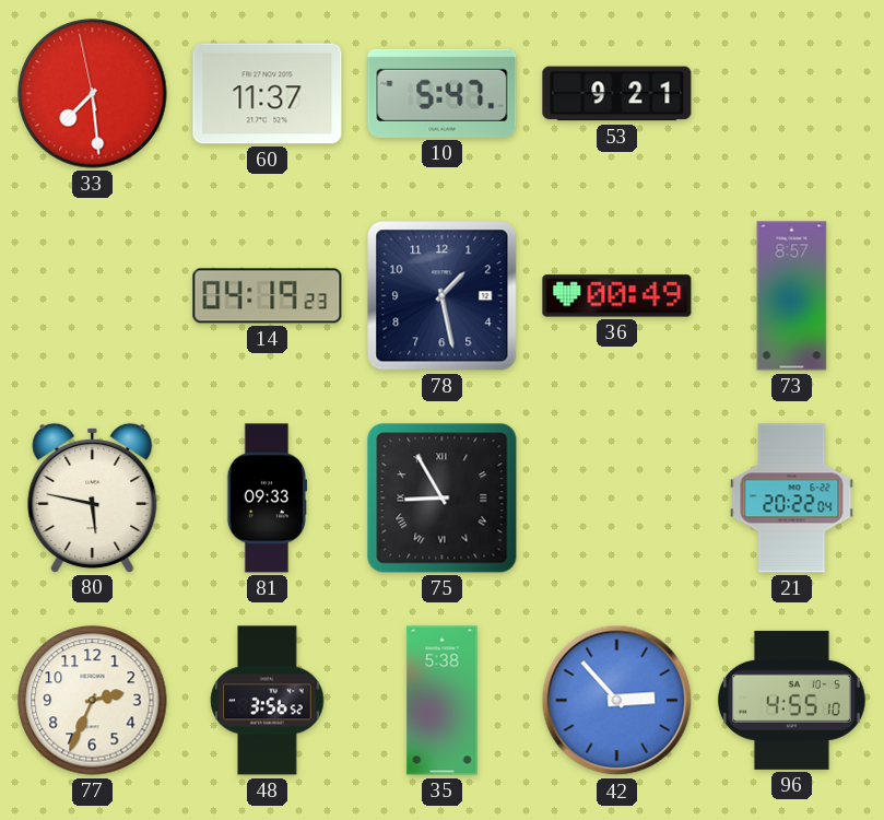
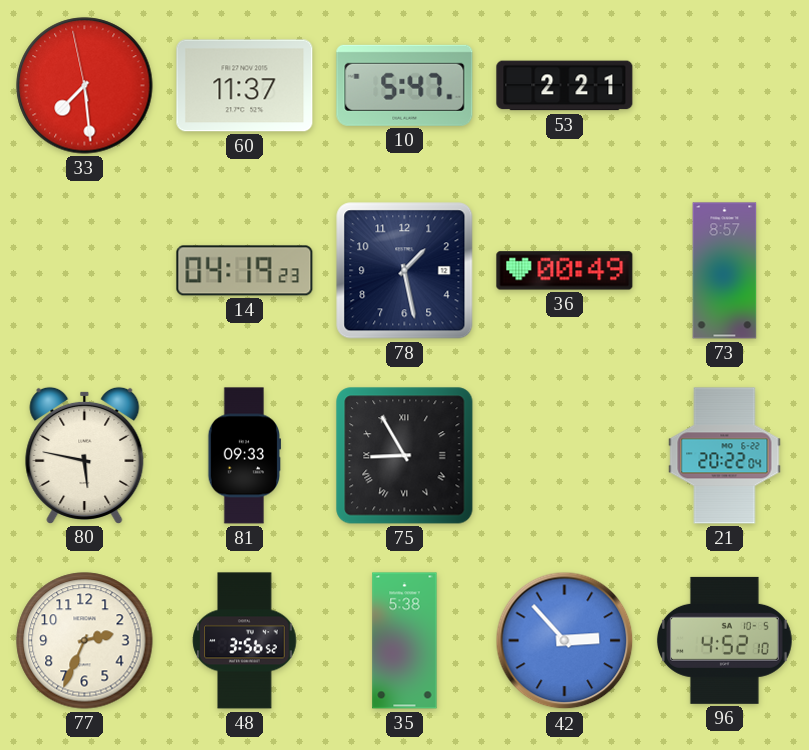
53: 9:21 -> 2:21
96: 4:55 -> 4:52
